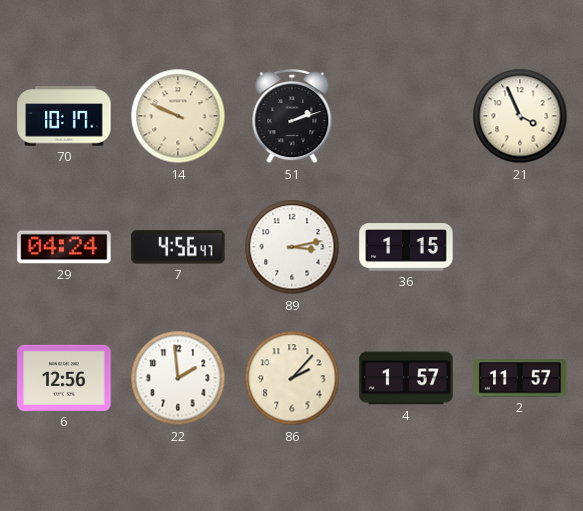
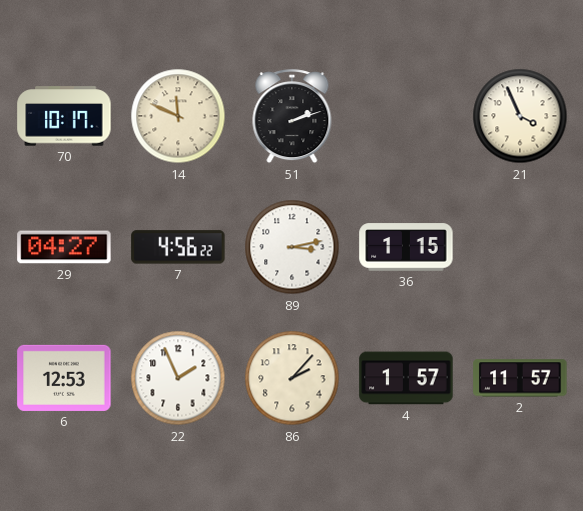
14: 9:49 -> 11:49
29: 04:24 -> 04:27
7: 4:56:47 -> 4:56:22
6: 12:56 -> 12:53
22: 1:59 -> 1:56
